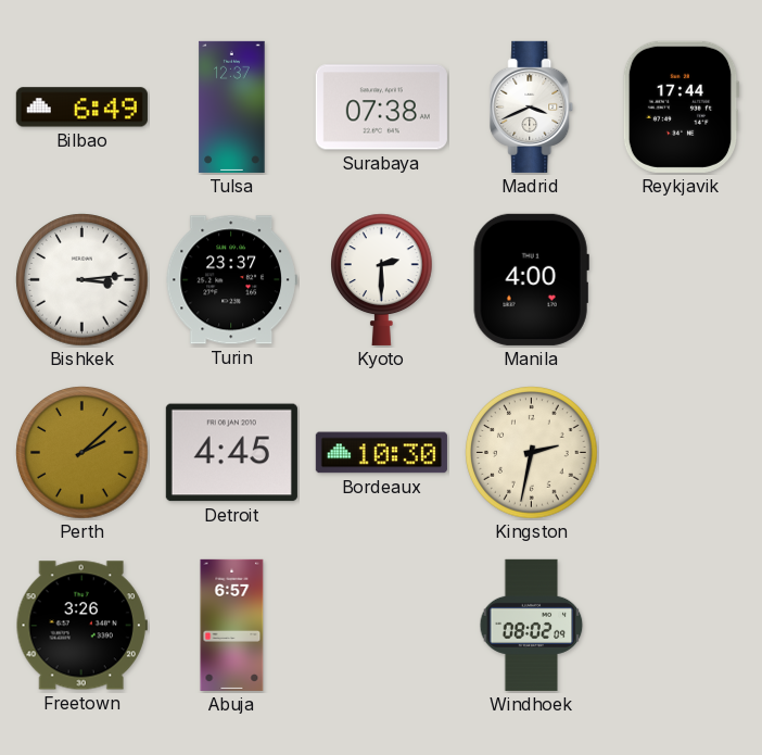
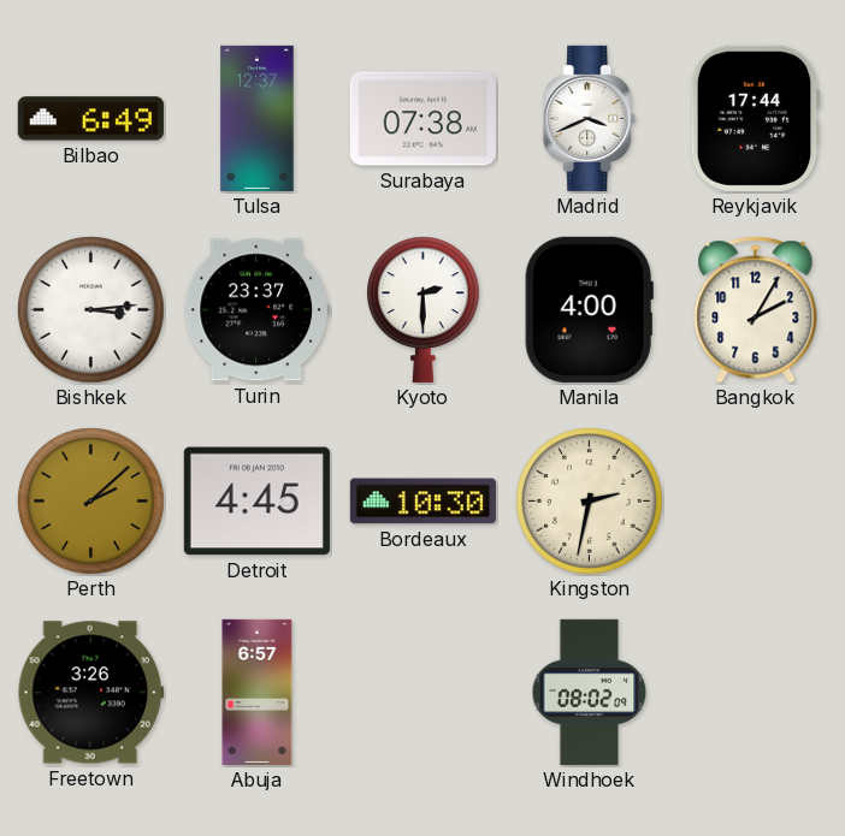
Bangkok: none -> 2:05
